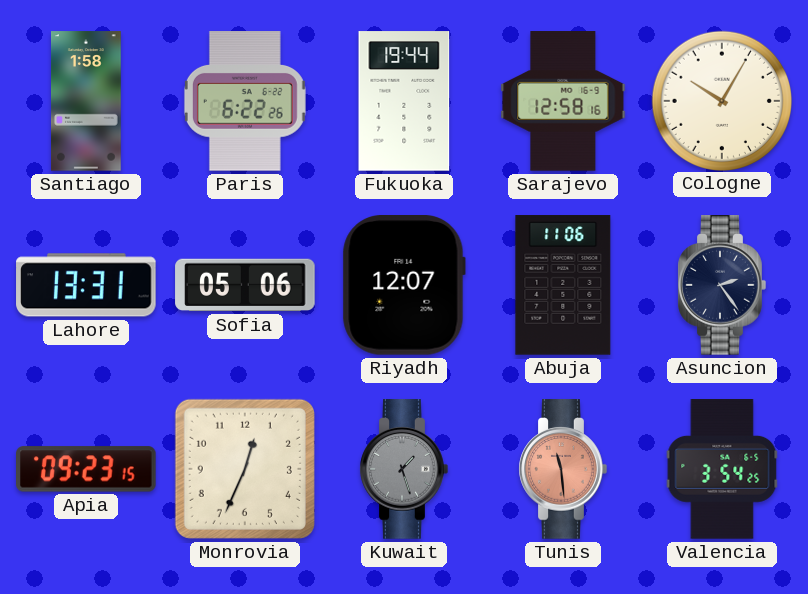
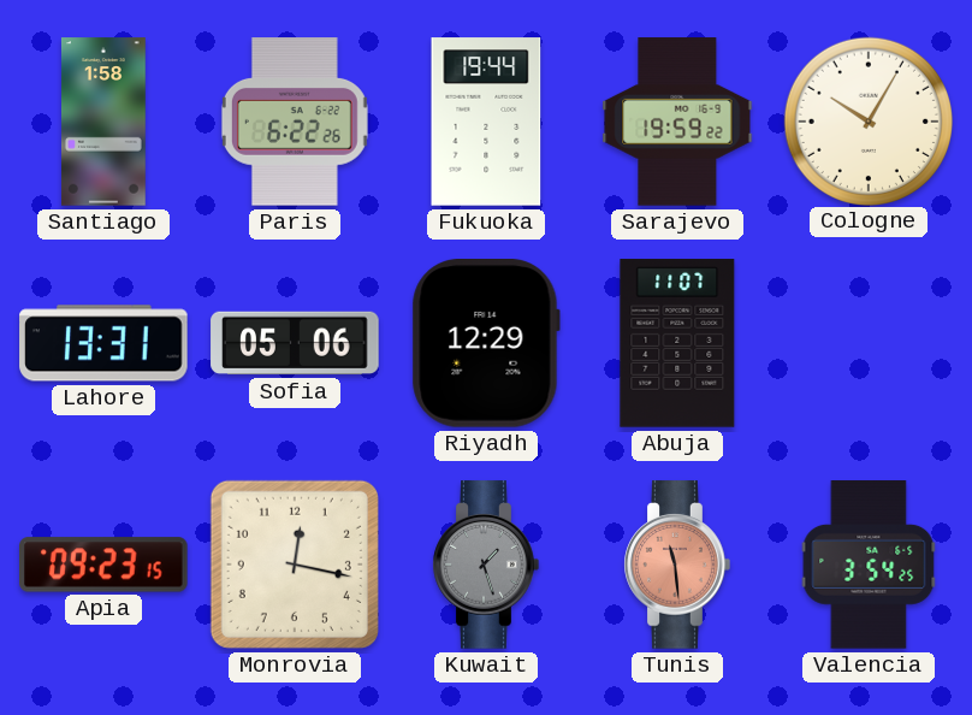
Sarajevo: 12:58 -> 19:59
Riyadh: 12:07 -> 12:29
Abuja: 11:06 -> 11:07
Asuncion: 2:24 -> none
Monrovia: 12:34 -> 12:17
